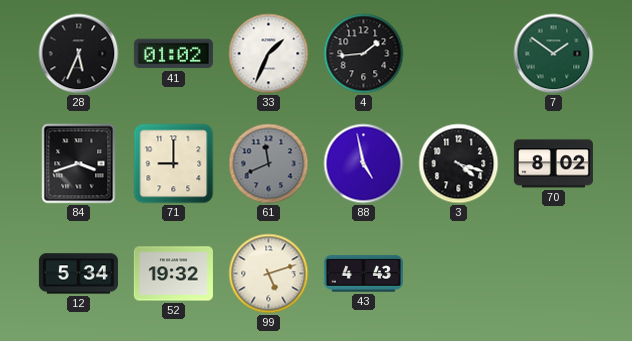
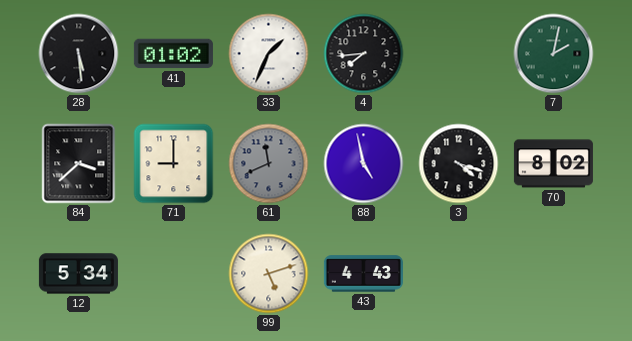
28: 5:34 -> 5:29
4: 1:44 -> 7:44
7: 1:51 -> 2:02
84: 3:42 -> 3:38
52: 19:32 -> none
